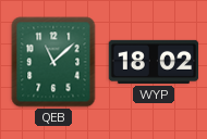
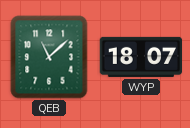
WYP: 18:02 -> 18:07
